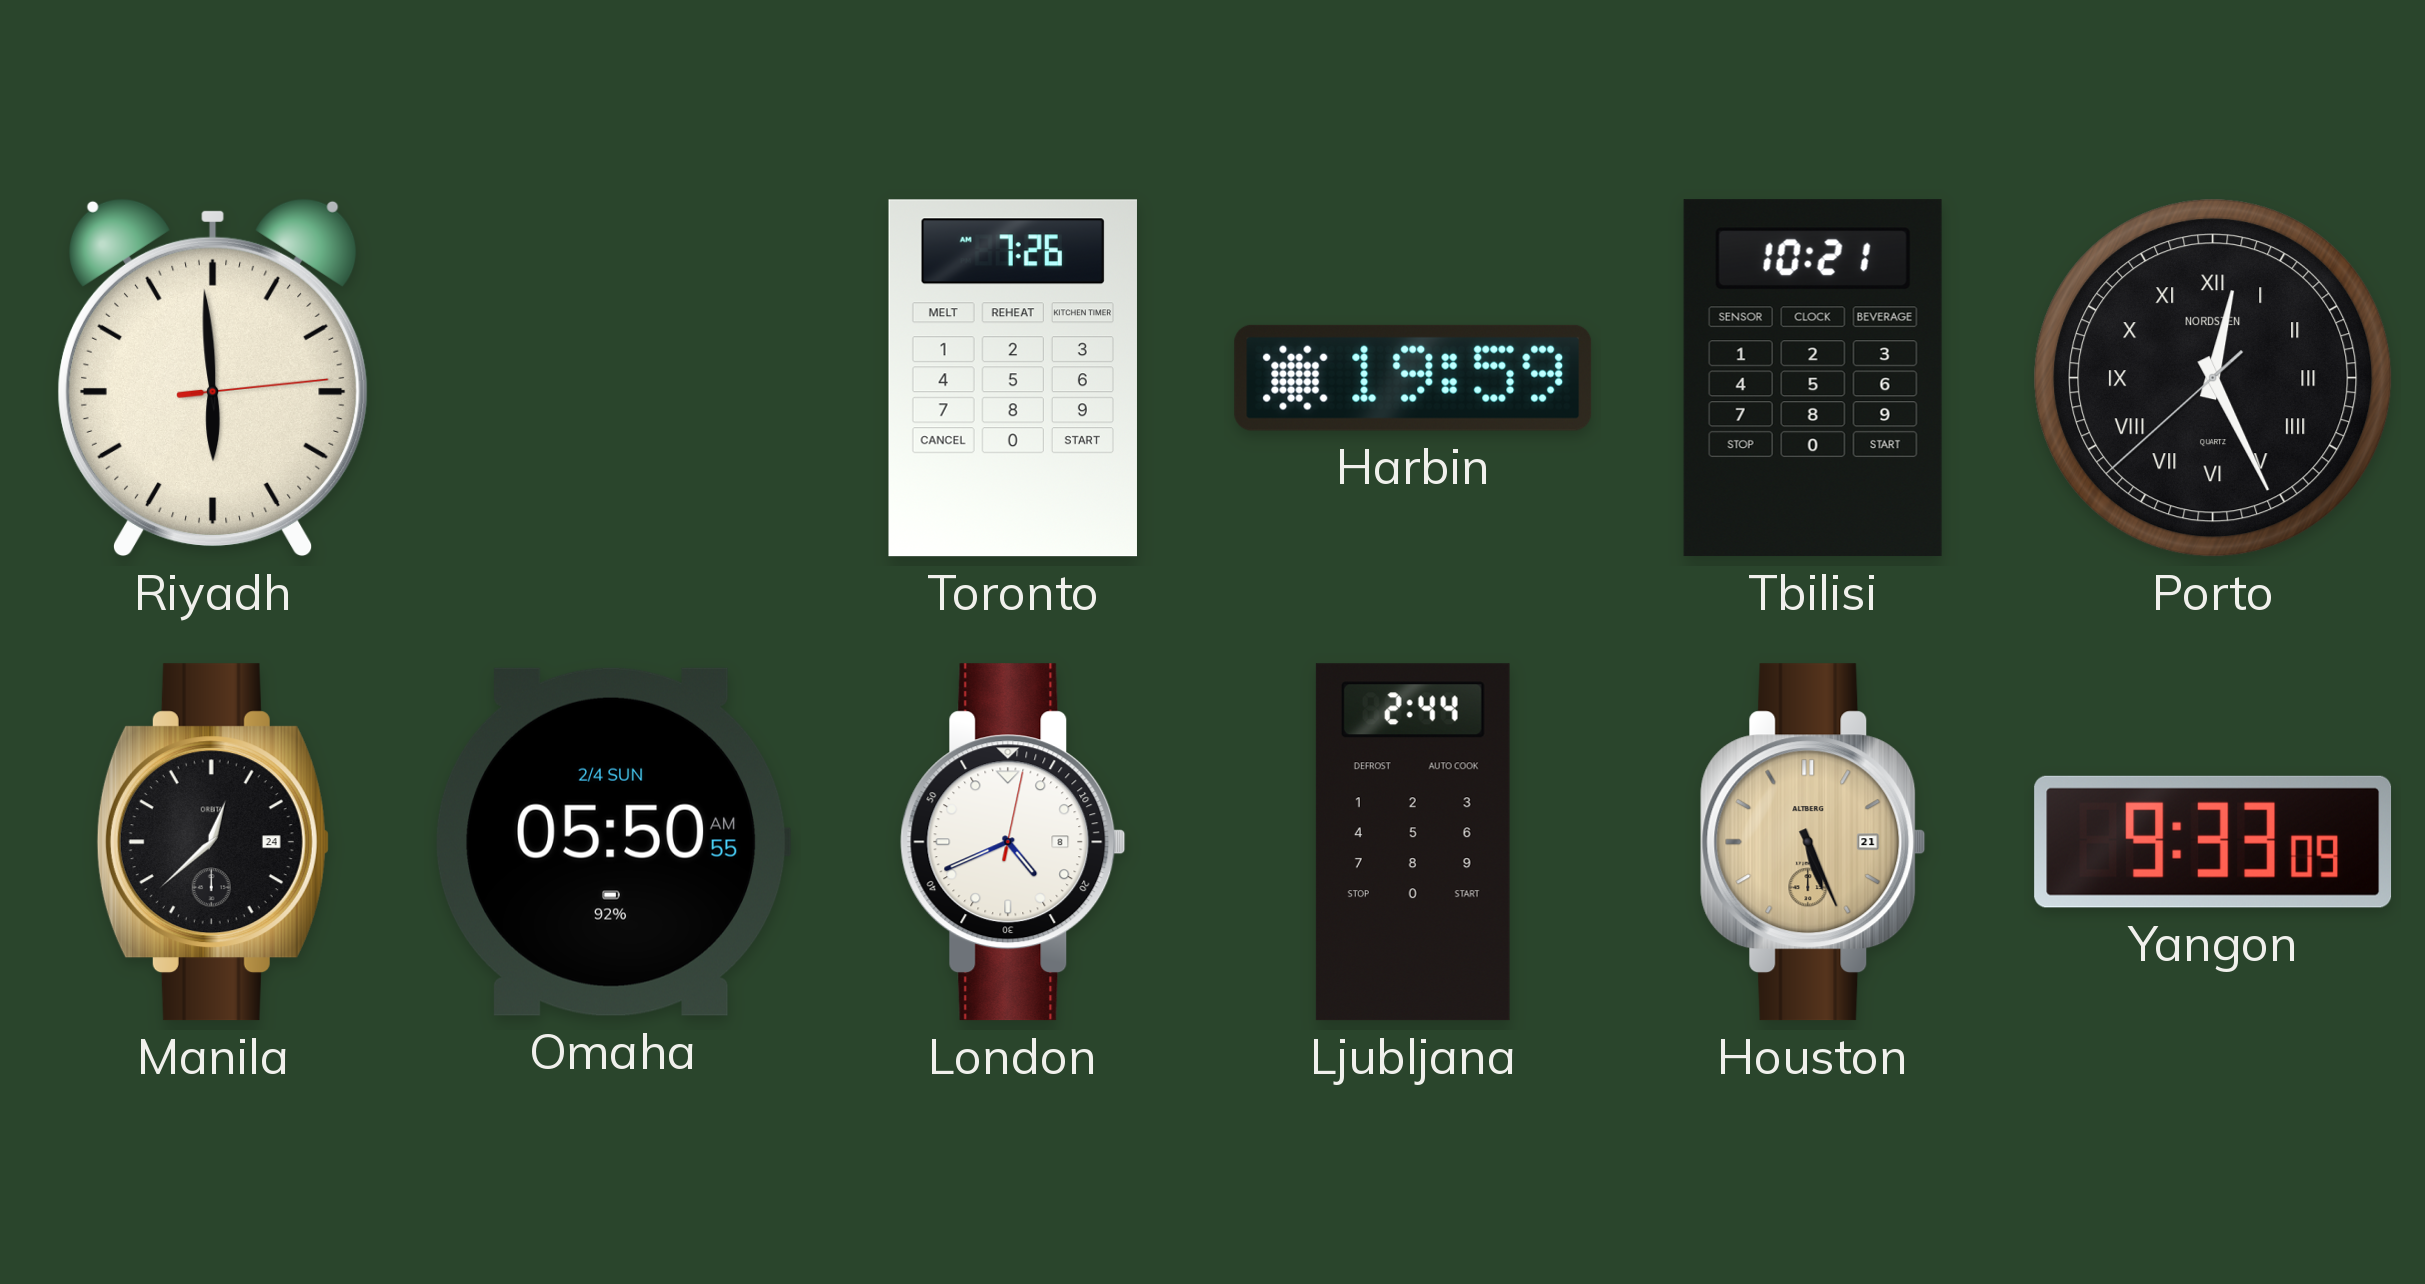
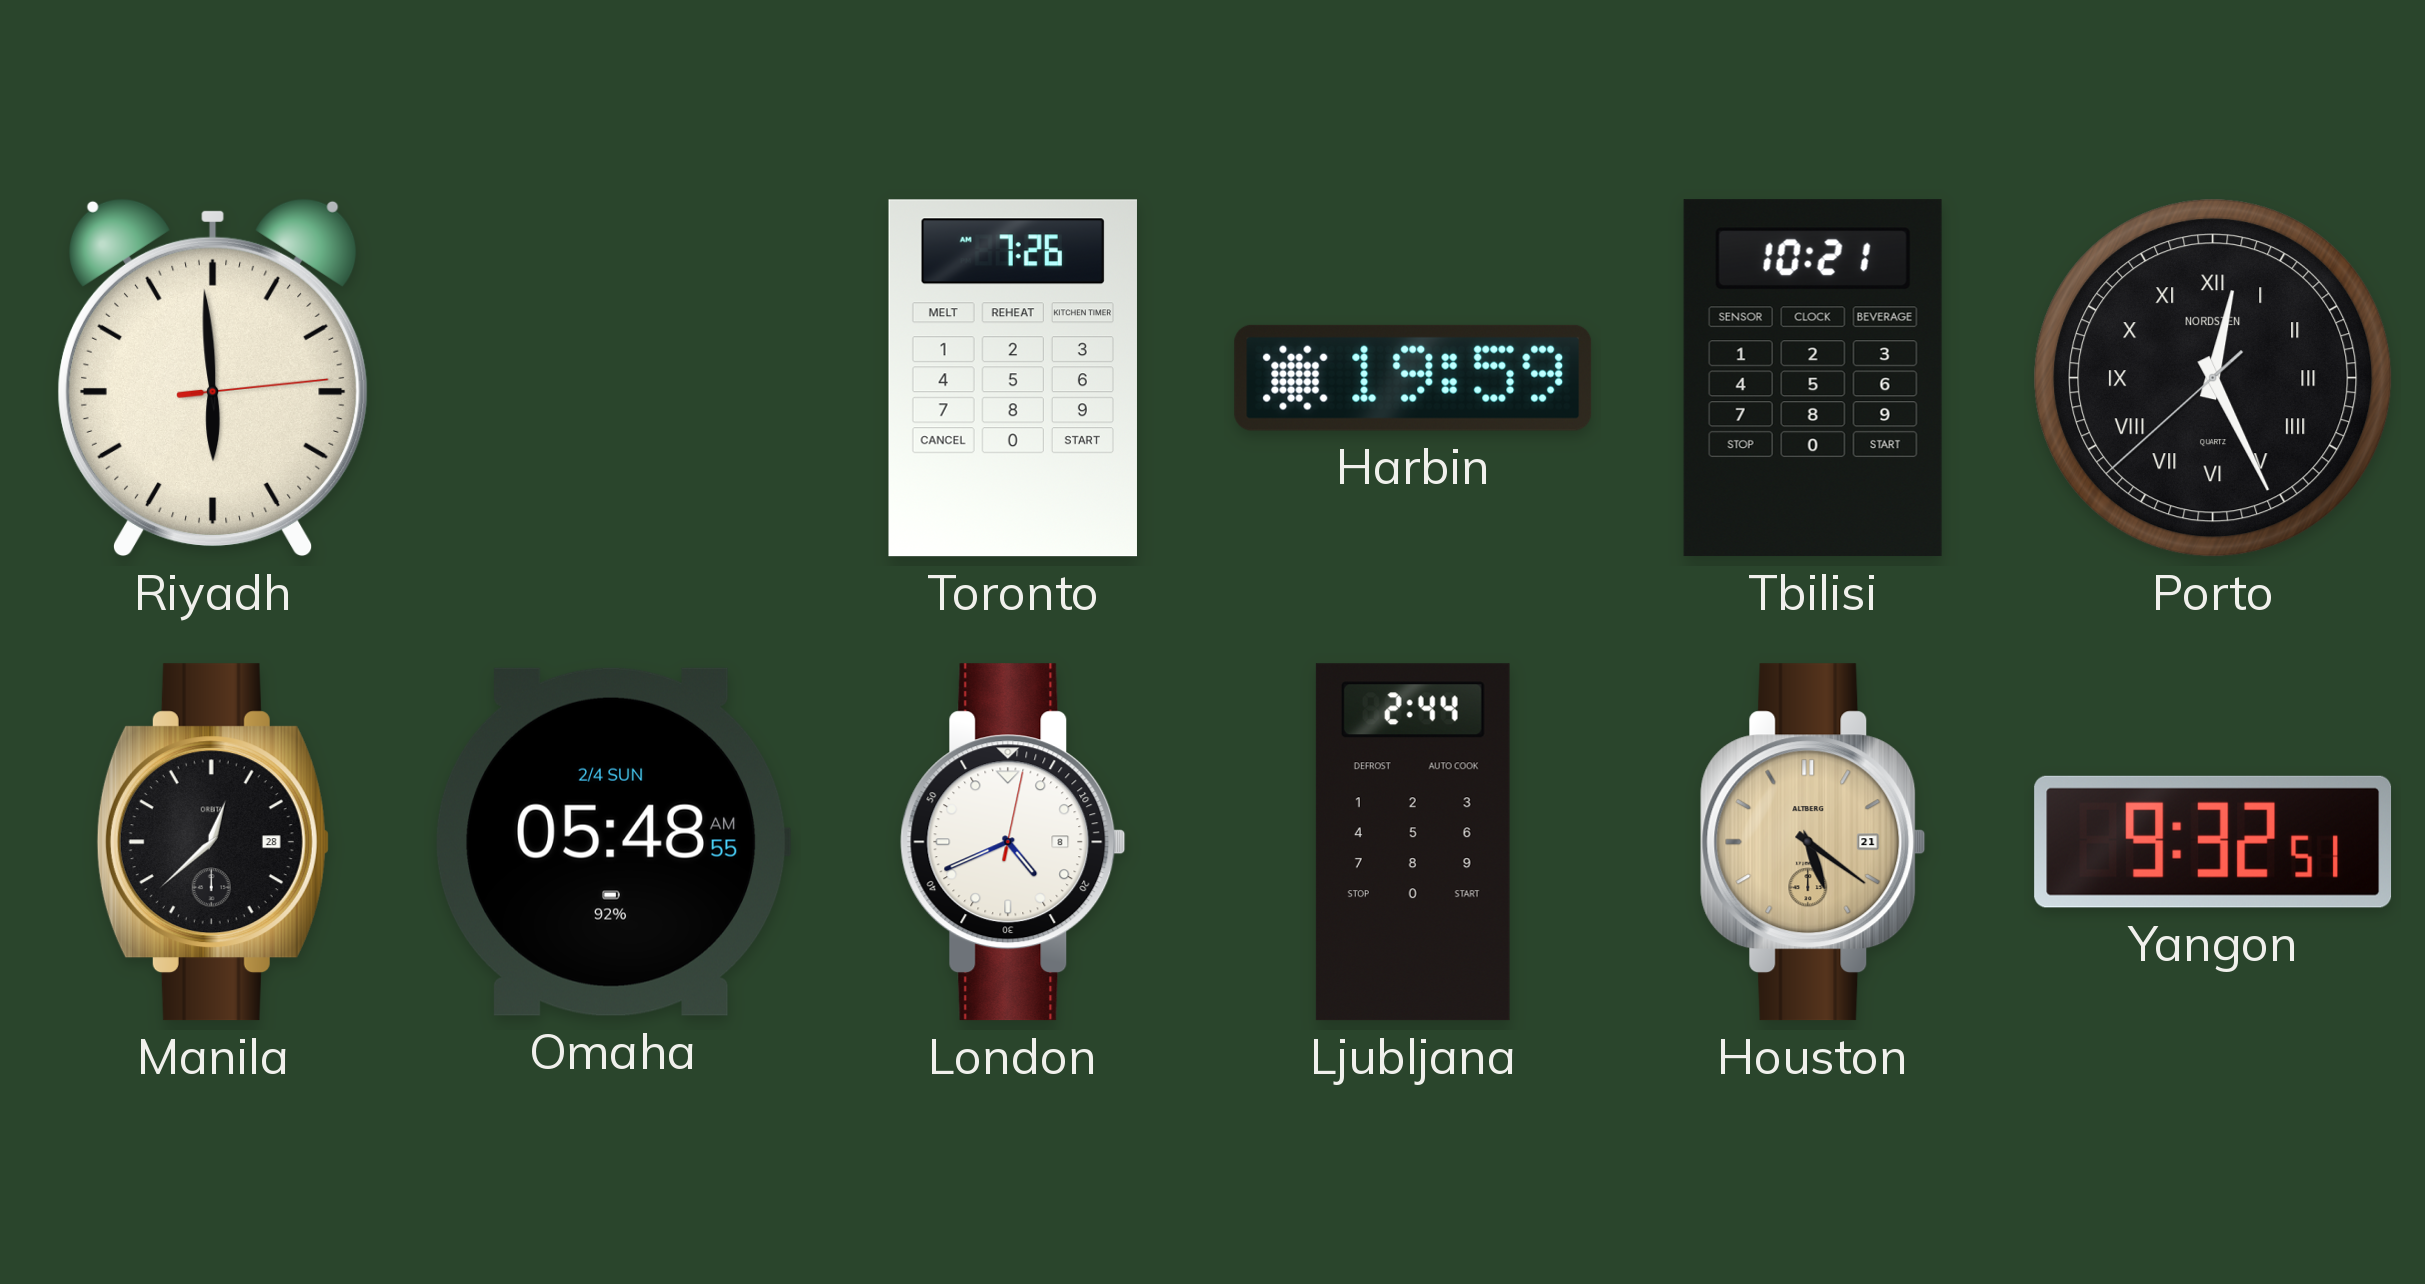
Manila date: 24 -> 28
Omaha: 05:50 -> 05:48
Houston: 5:26 -> 5:21
Yangon: 9:33 -> 9:32
